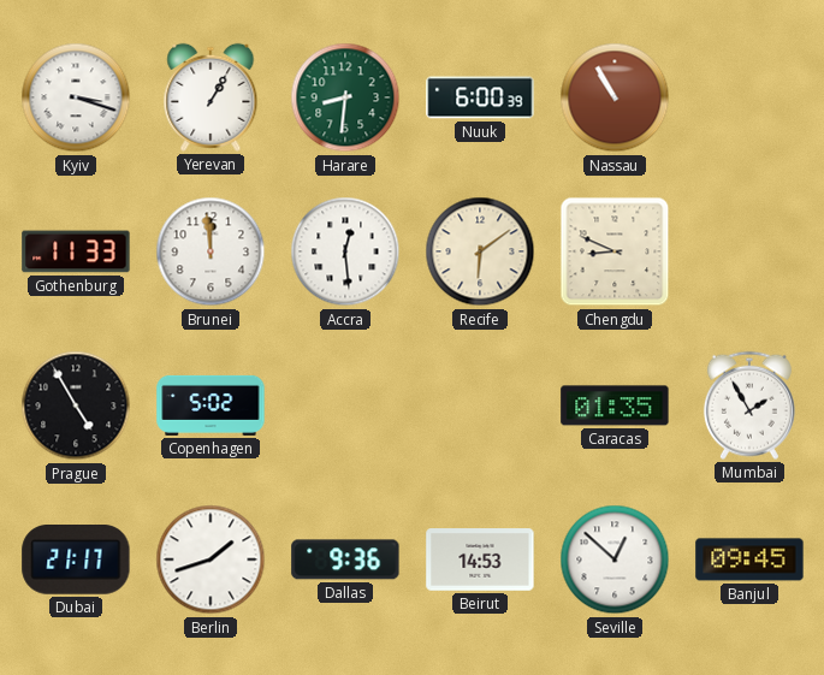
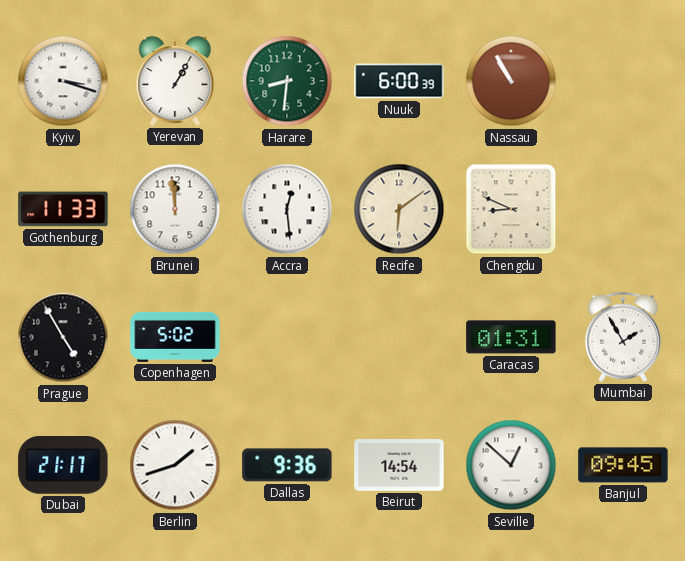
Caracas: 01:35 -> 01:31
Beirut: 14:53 -> 14:54
